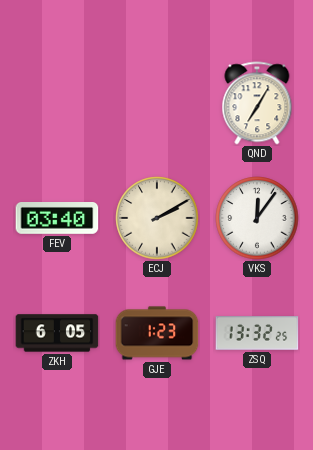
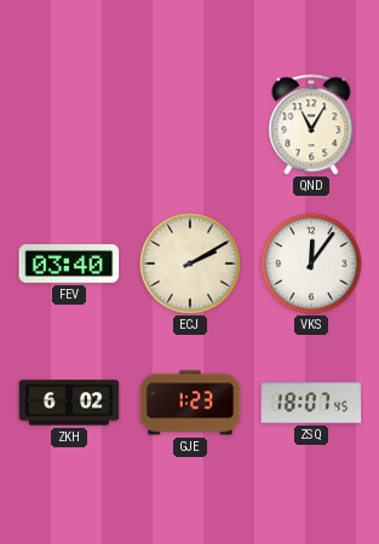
QND: 7:05 -> 11:05
ZKH: 6:05 -> 6:02
ZSQ: 13:32 -> 18:07
